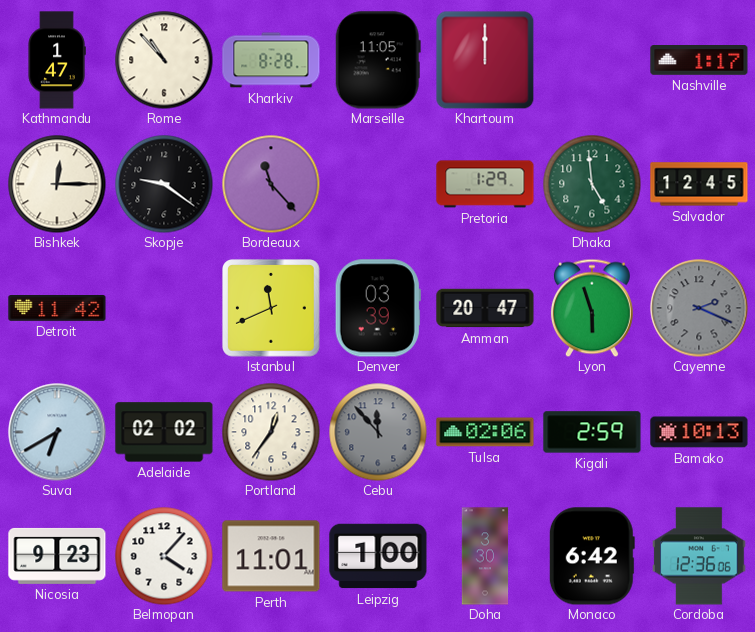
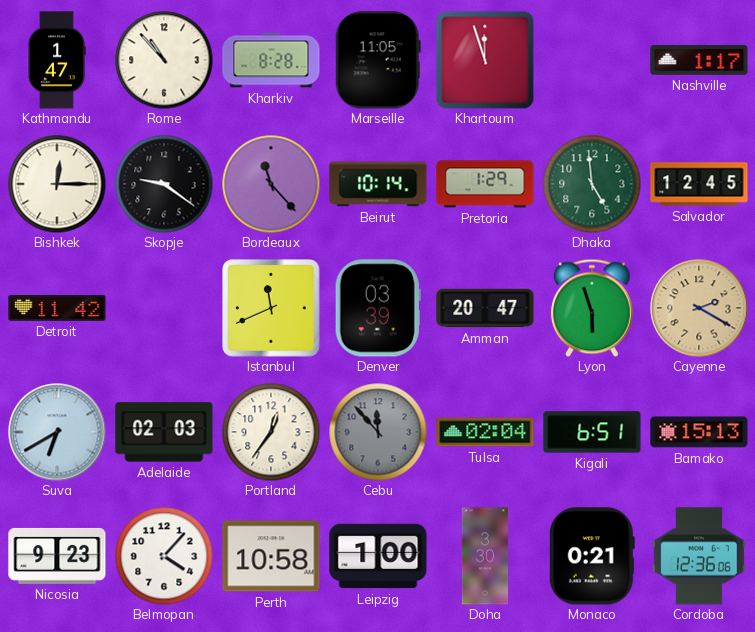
Khartoum: 12:00 -> 11:57
Beirut: none -> 10:14
Cayenne: 2:19 -> 2:20
Cayenne dial: grey -> champagne
Adelaide: 02:02 -> 02:03
Tulsa: 02:06 -> 02:04
Kigali: 2:59 -> 6:51
Bamako: 10:13 -> 15:13
Perth: 11:01 -> 10:58
Monaco: 6:42 -> 0:21
